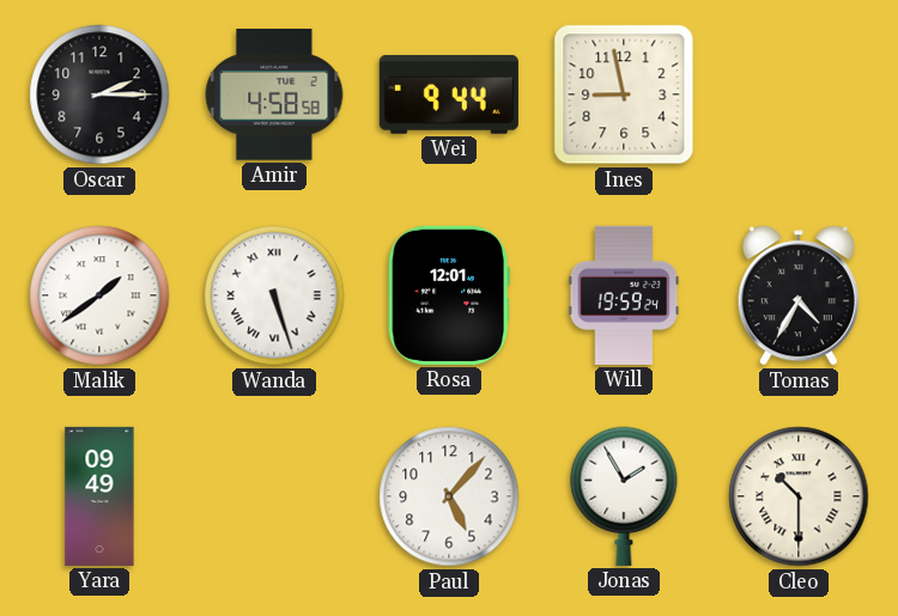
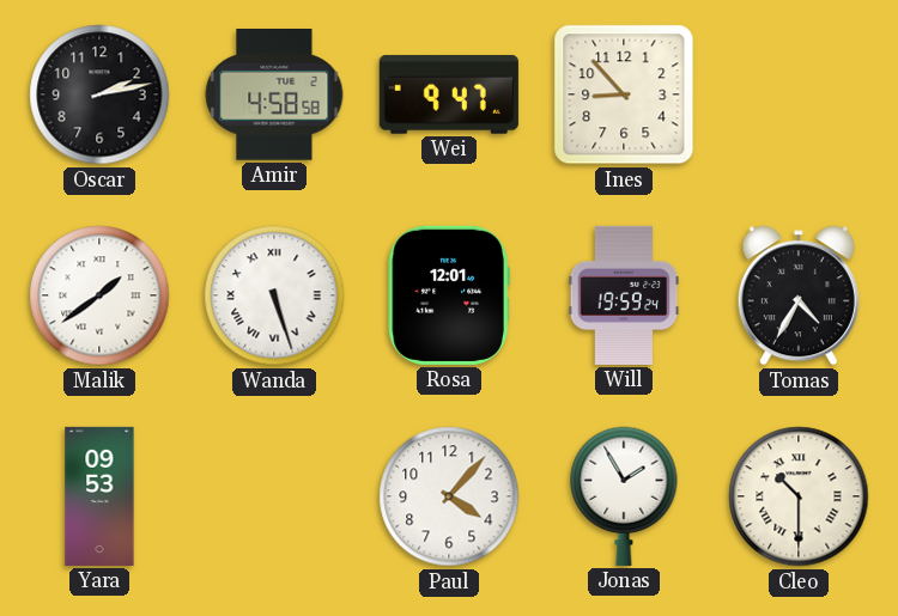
Oscar: 2:15 -> 2:13
Wei: 9:44 -> 9:47
Ines: 8:58 -> 8:53
Yara: 09:49 -> 09:53
Paul: 5:07 -> 4:07
